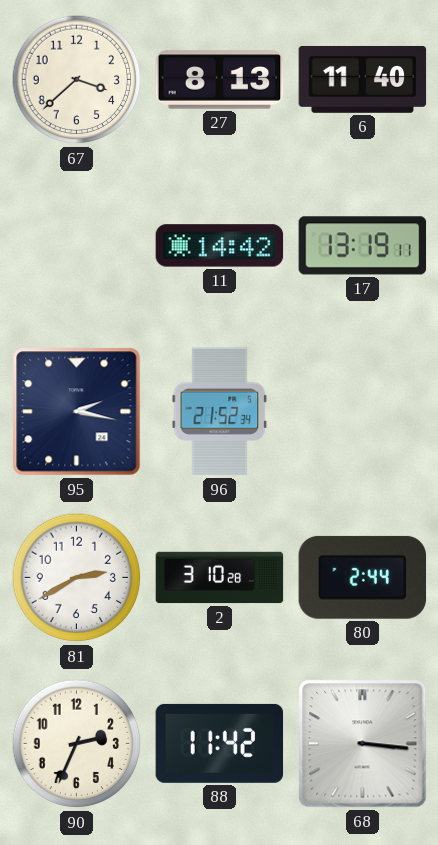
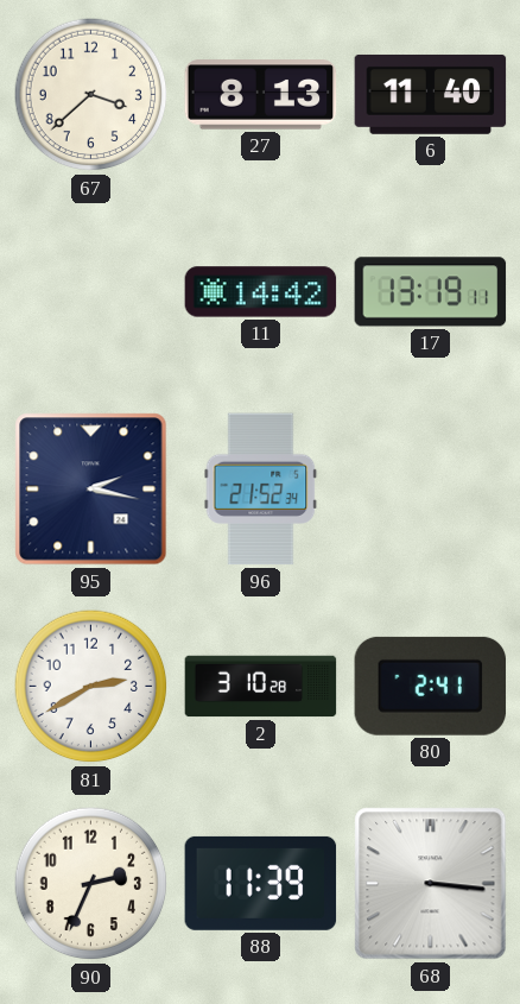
80: 2:44 -> 2:41
88: 11:42 -> 11:39
